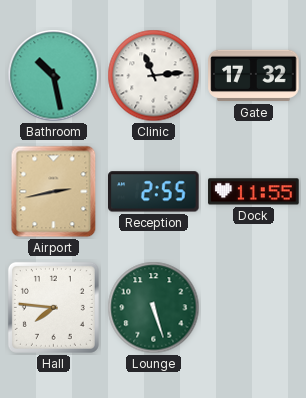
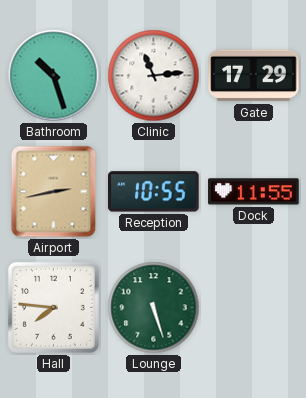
Bathroom: 10:28 -> 10:27
Gate: 17:32 -> 17:29
Reception: 2:55 -> 10:55
